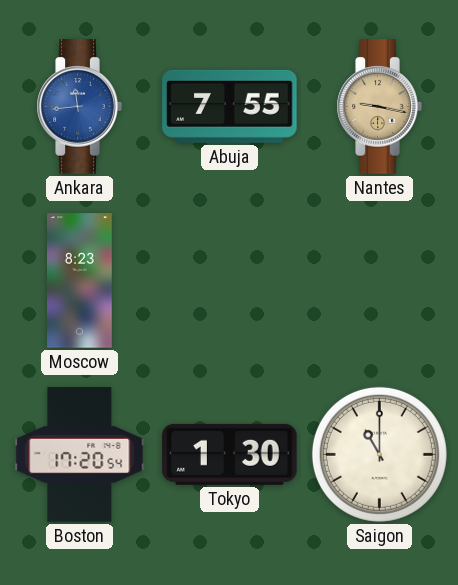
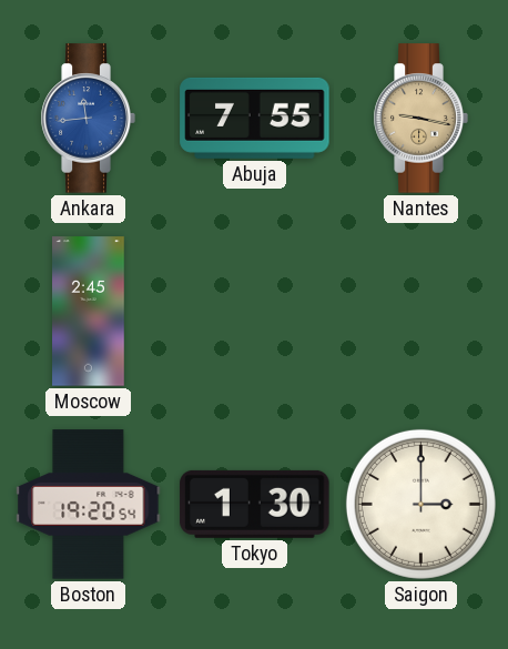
Moscow: 8:23 -> 2:45
Boston: 17:20 -> 19:20
Saigon: 11:00 -> 3:00
